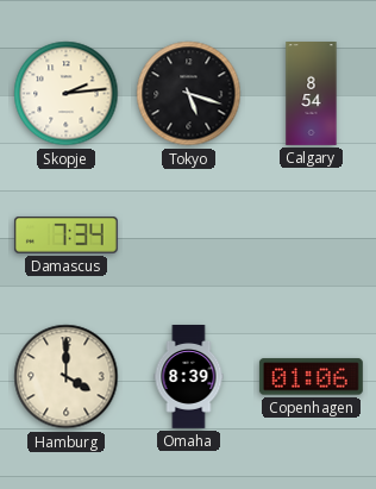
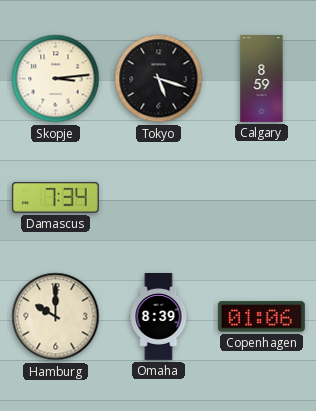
Skopje: 2:14 -> 3:14
Calgary: 8:54 -> 8:59
Hamburg: 4:00 -> 10:00
